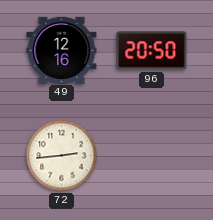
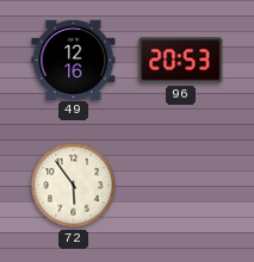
96: 20:50 -> 20:53
72: 2:44 -> 5:54
